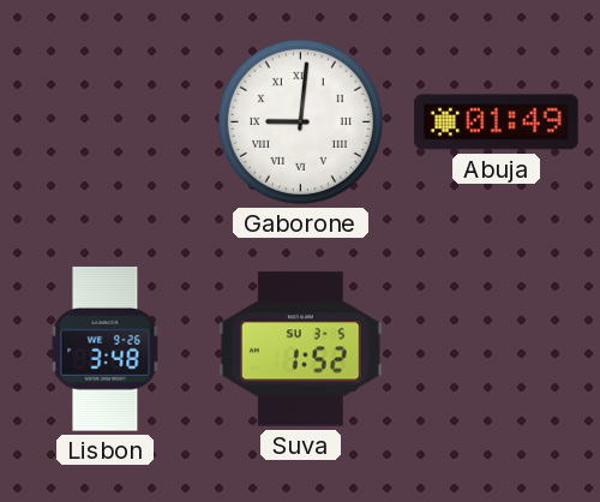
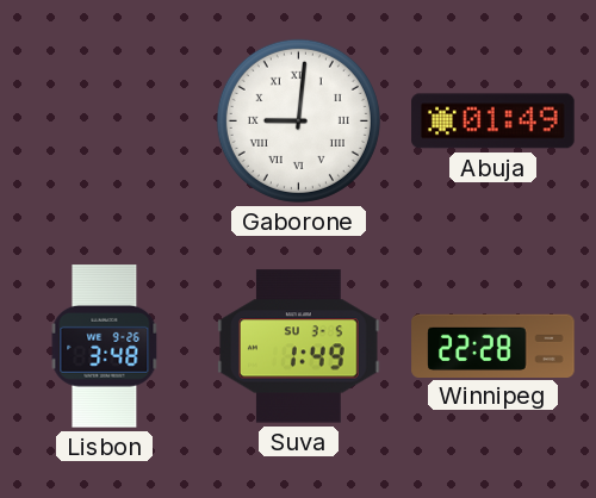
Suva: 1:52 -> 1:49
Winnipeg: none -> 22:28
